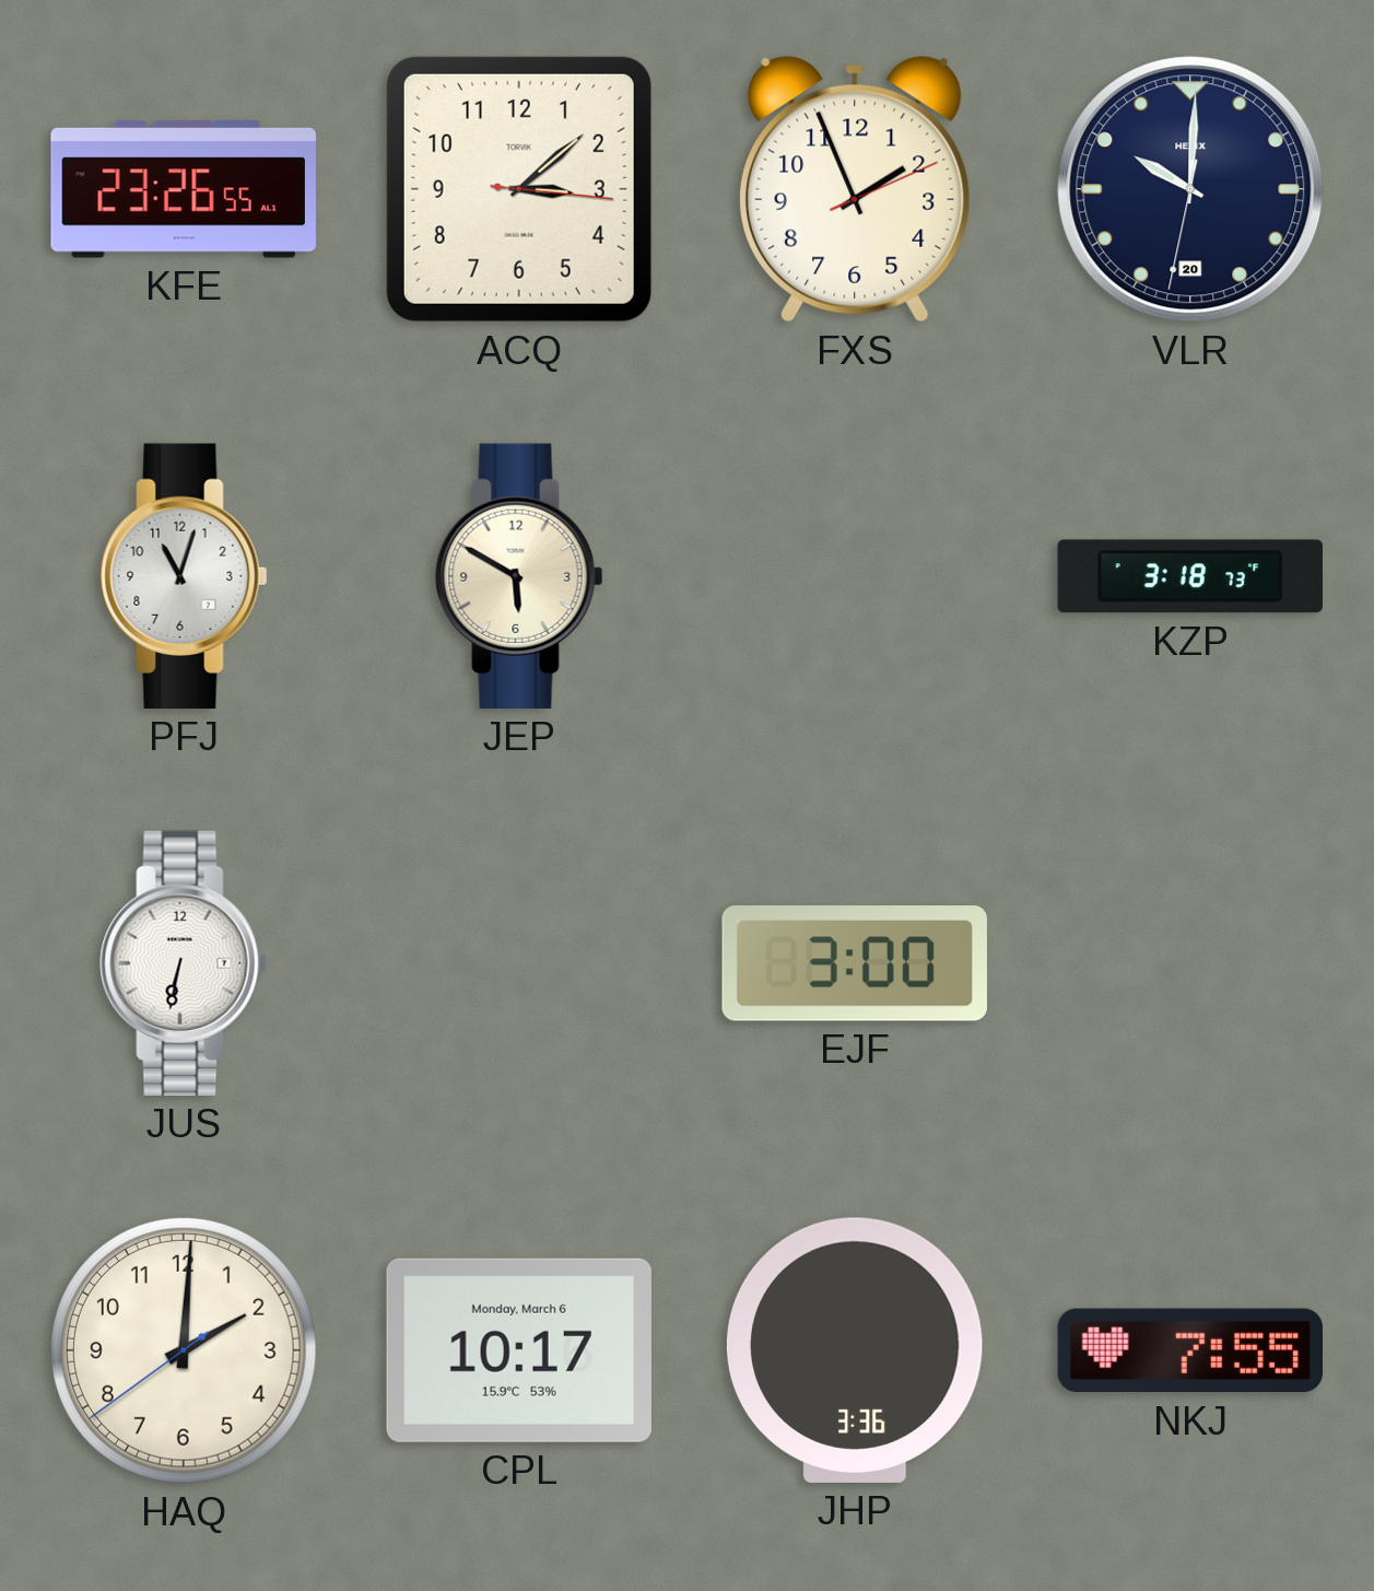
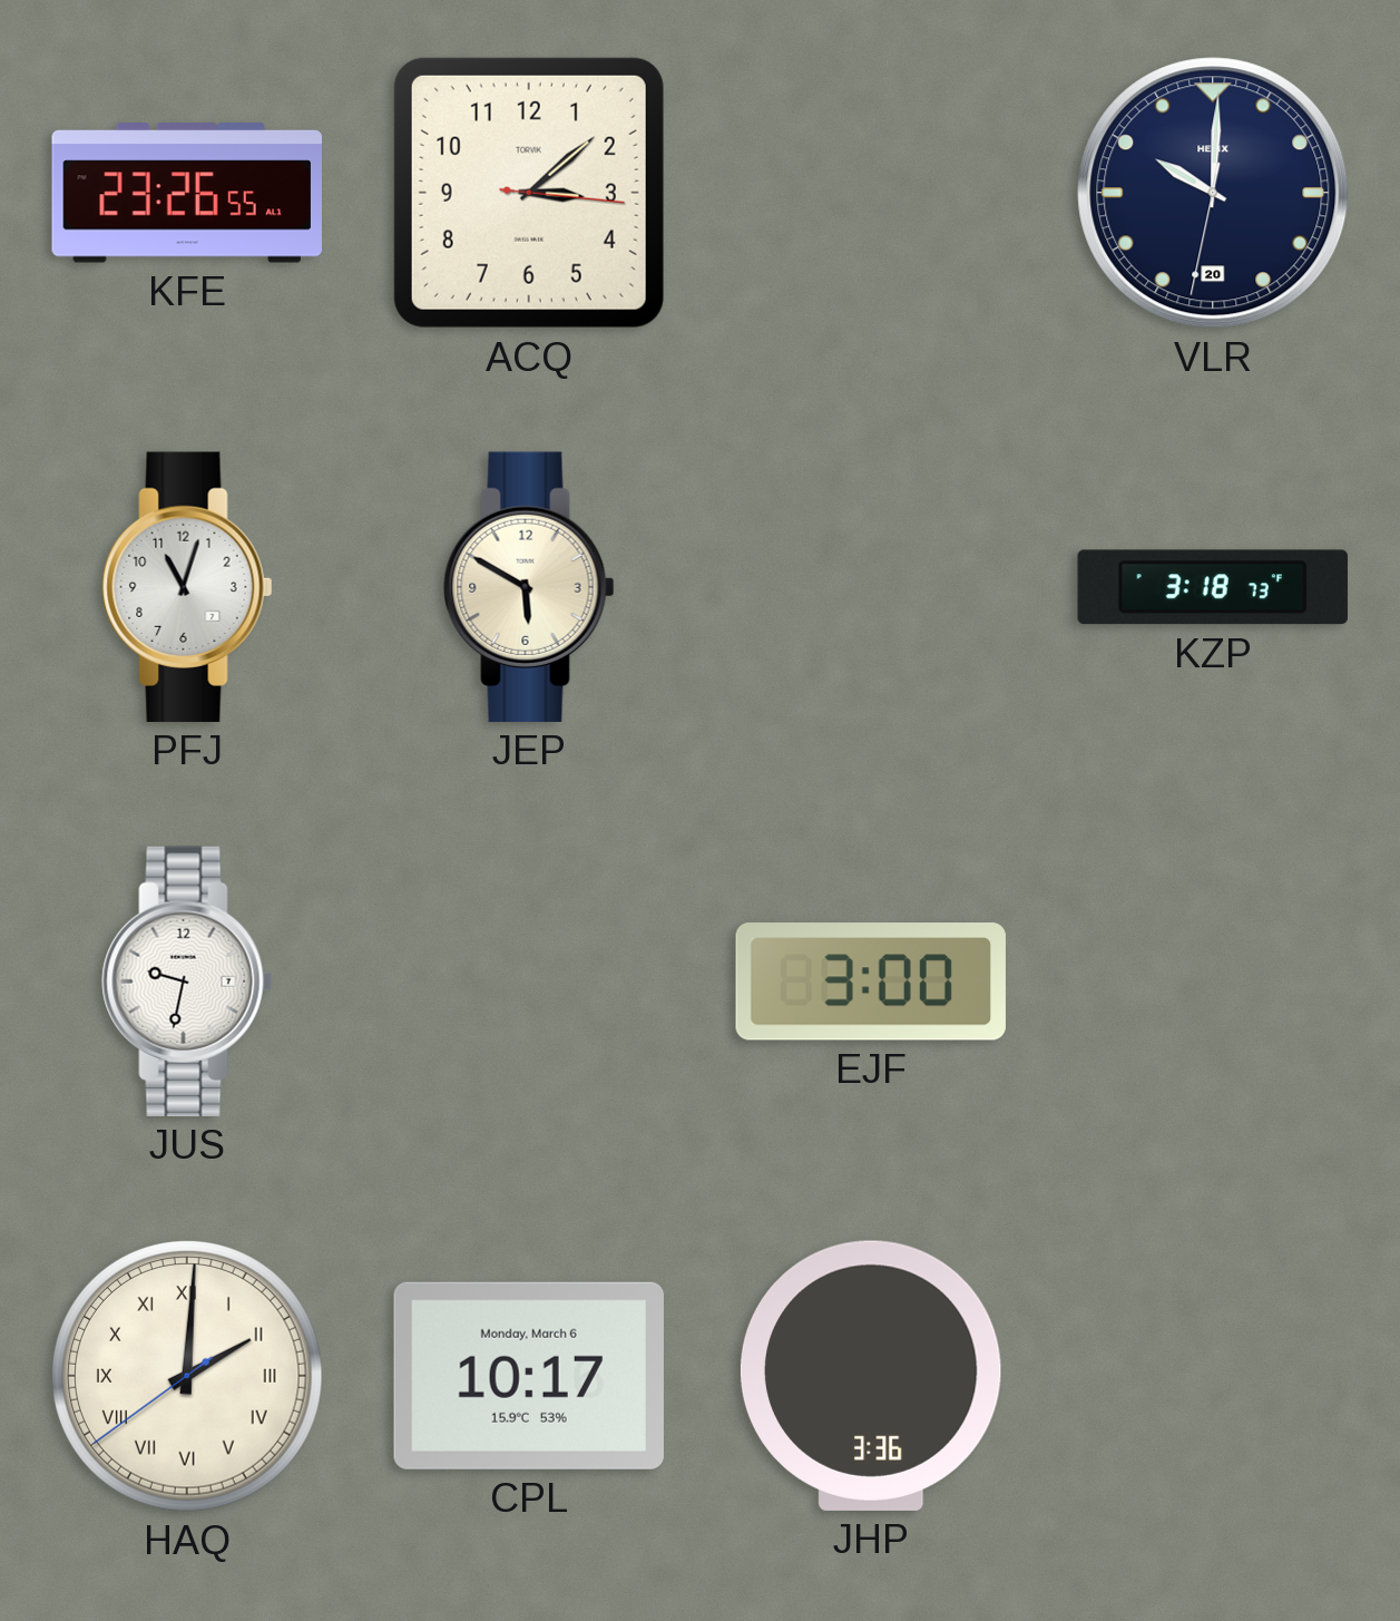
FXS: 1:56 -> none
JUS: 6:32 -> 9:32
HAQ numerals: Arabic -> Roman
NKJ: 7:55 -> none
